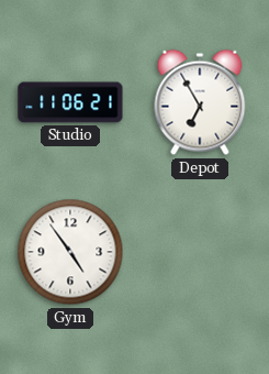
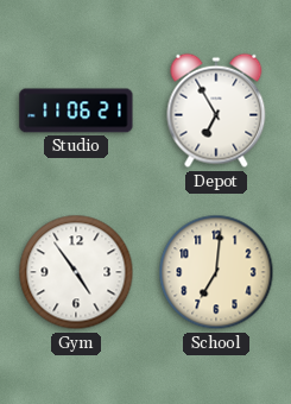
School: none -> 7:01
